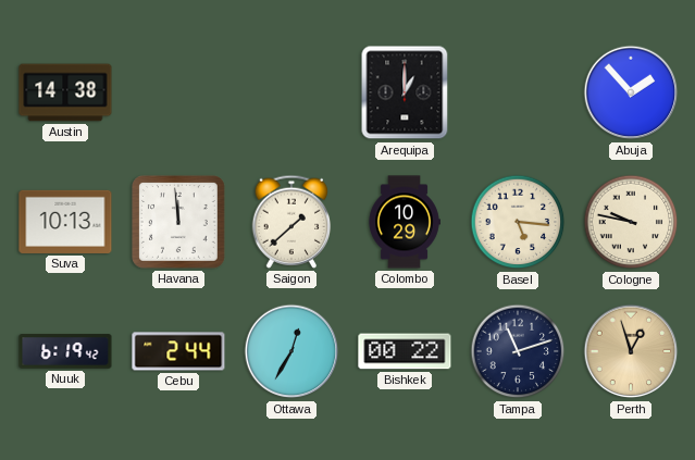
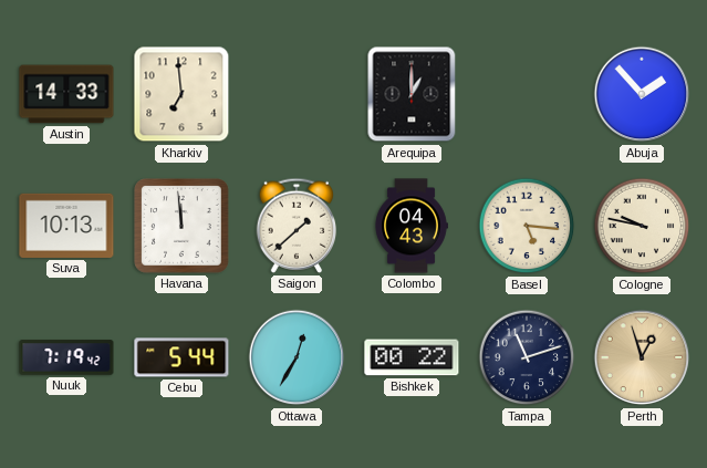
Austin: 14:38 -> 14:33
Kharkiv: none -> 6:59
Colombo: 10:29 -> 04:43
Nuuk: 6:19 -> 7:19
Cebu: 2:44 -> 5:44
